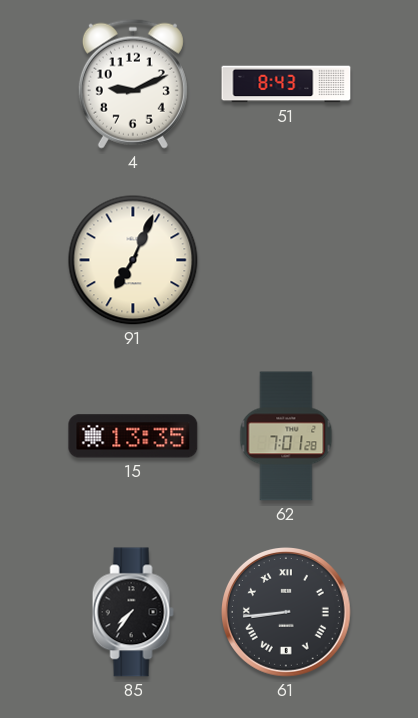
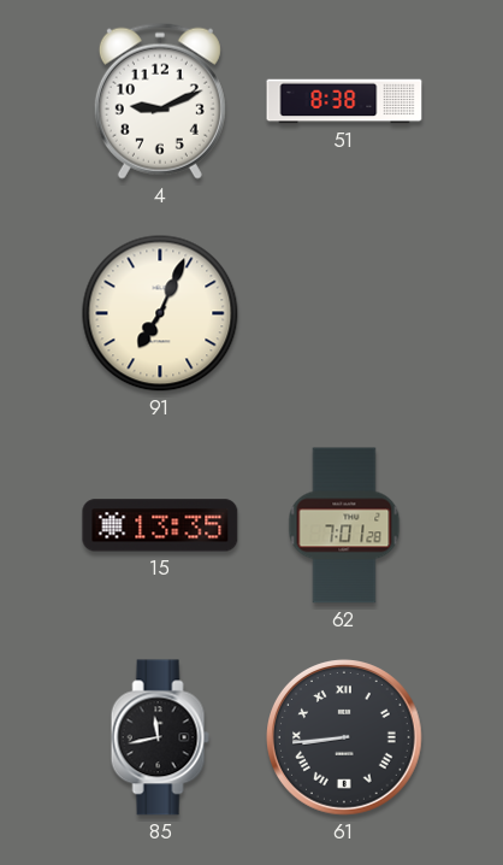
51: 8:43 -> 8:38
85: 7:36 -> 11:43
